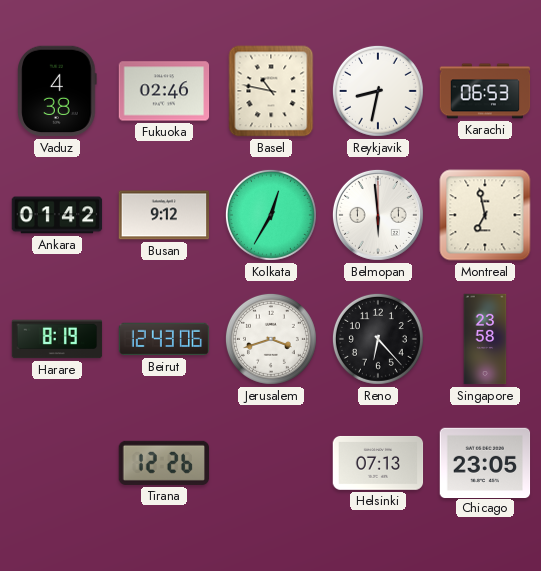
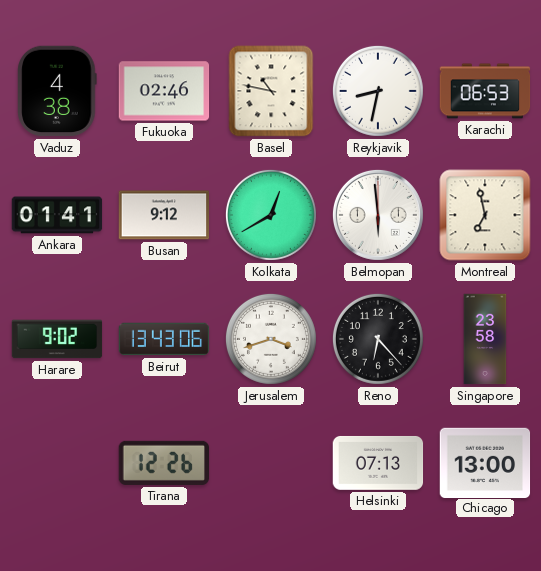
Ankara: 01:42 -> 01:41
Kolkata: 12:35 -> 12:40
Harare: 8:19 -> 9:02
Beirut: 12:43 -> 13:43
Chicago: 23:05 -> 13:00
